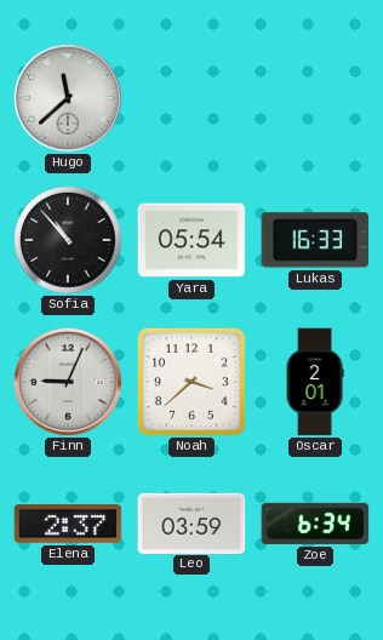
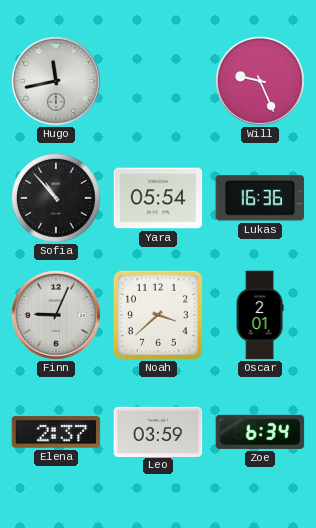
Hugo: 11:38 -> 11:43
Will: none -> 9:26
Lukas: 16:33 -> 16:36
